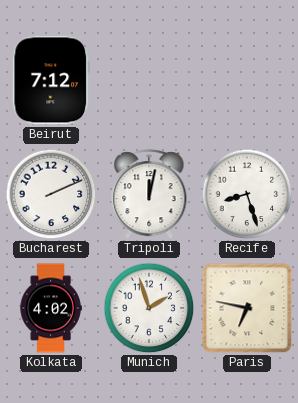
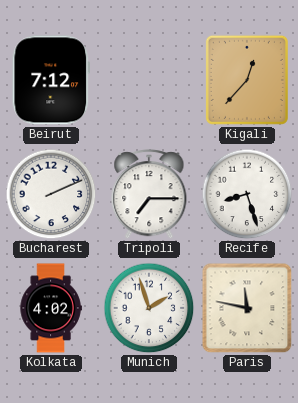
Kigali: none -> 12:37
Tripoli: 12:02 -> 7:15
Paris: 6:47 -> 11:47
